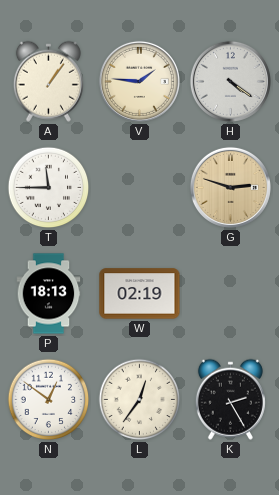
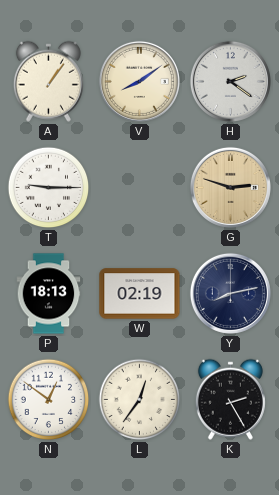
V: 1:46 -> 8:09
H: 4:21 -> 2:21
T: 11:45 -> 9:15
Y: none -> 8:13
